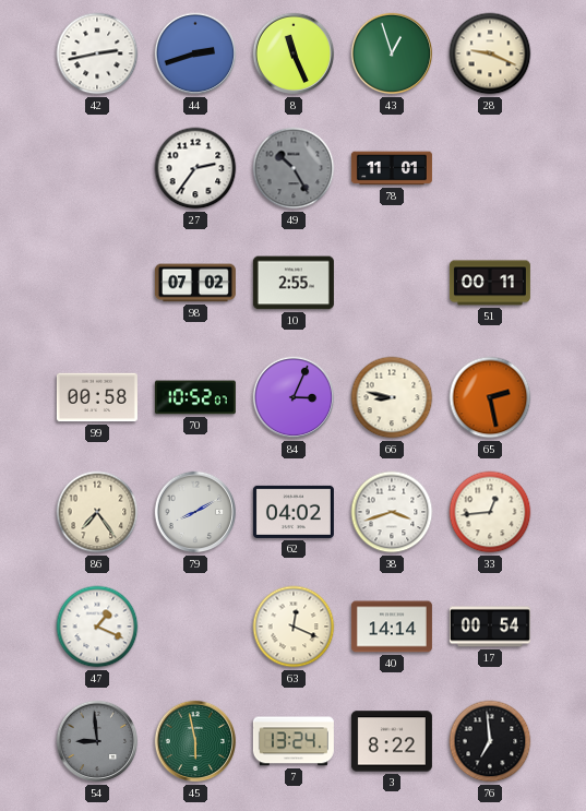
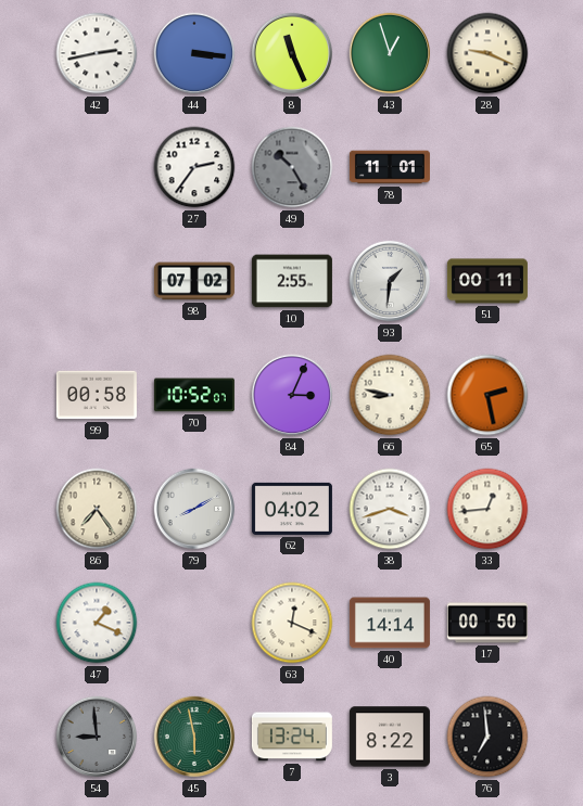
44: 2:42 -> 3:16
93: none -> 1:31
17: 00:54 -> 00:50
